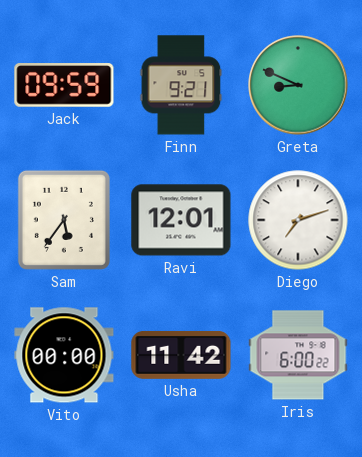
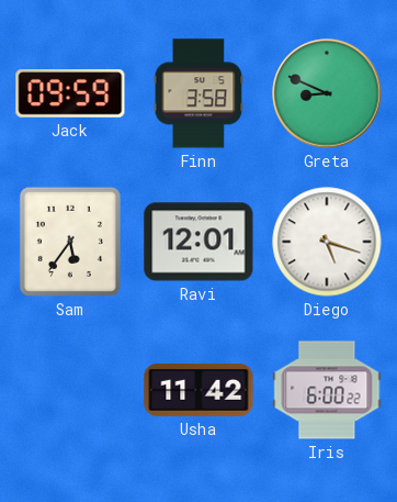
Finn: 9:21 -> 3:58
Diego: 7:12 -> 5:18
Vito: 00:00 -> none
